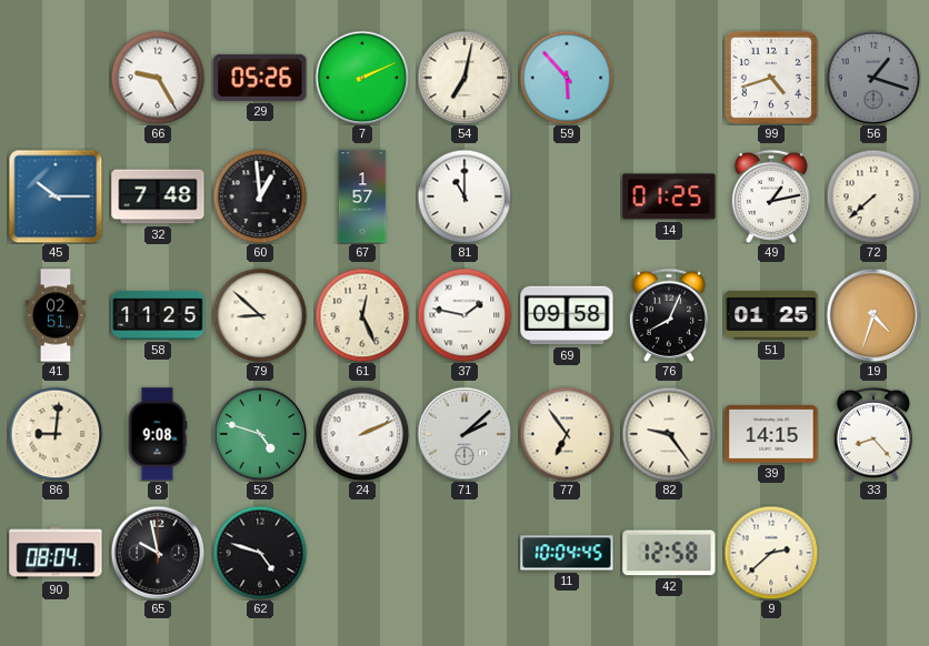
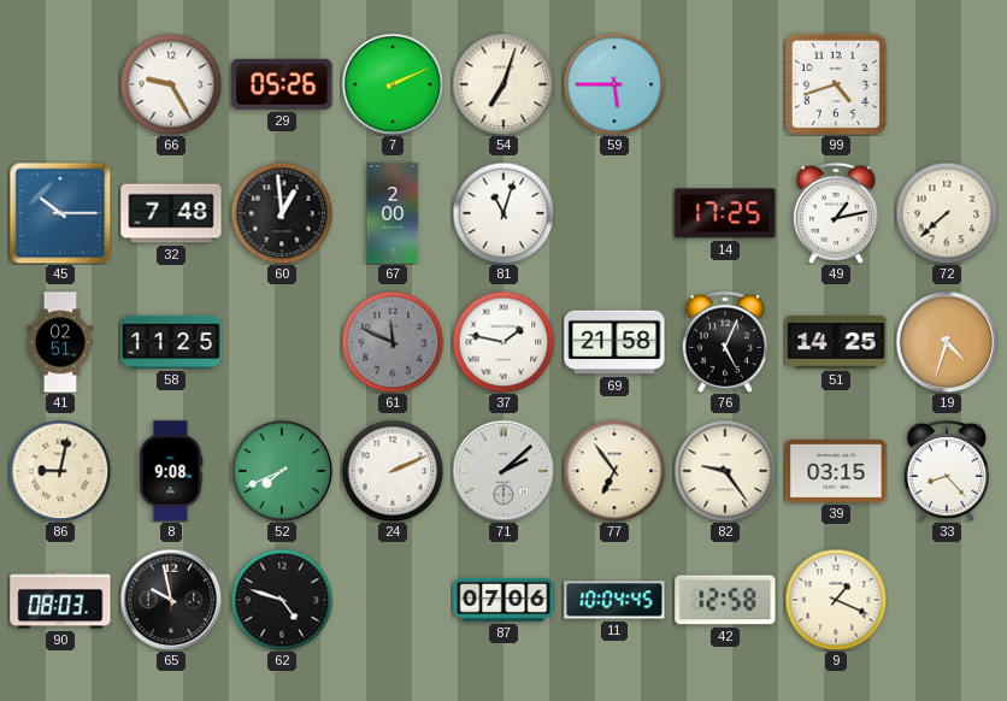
54: 7:02 -> 7:03
59: 5:53 -> 5:45
56: 1:18 -> none
67: 1:57 -> 2:00
81: 11:00 -> 11:03
14: 01:25 -> 17:25
79: 8:52 -> none
61: 12:26 -> 11:49
61 dial: cream -> grey
69: 09:58 -> 21:58
76: 8:04 -> 5:04
51: 01:25 -> 14:25
86: 9:01 -> 9:02
52: 4:48 -> 7:41
39: 14:15 -> 03:15
90: 08:04 -> 08:03
87: none -> 07:06
9: 2:38 -> 1:19
